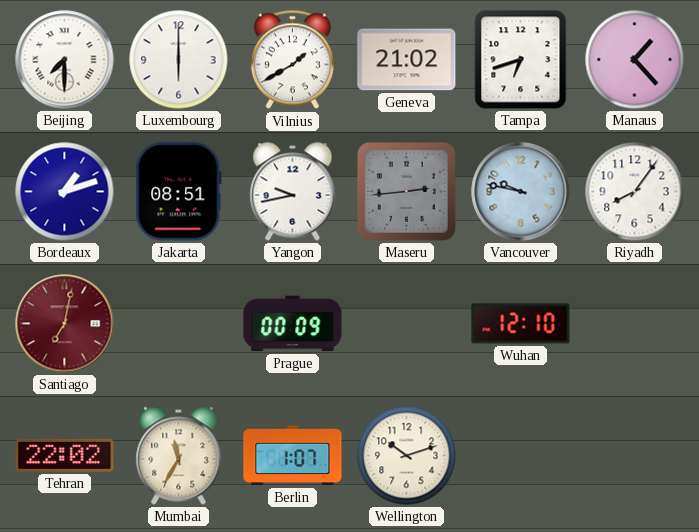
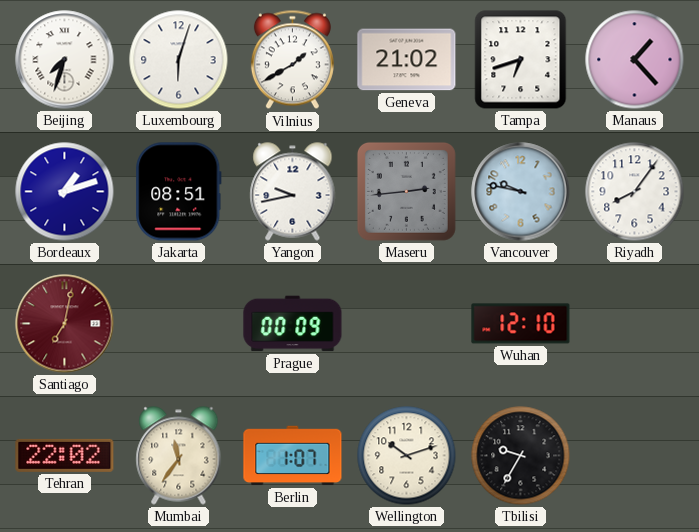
Beijing: 7:30 -> 7:33
Luxembourg: 6:00 -> 6:03
Mumbai: 11:35 -> 11:36
Tbilisi: none -> 9:35
